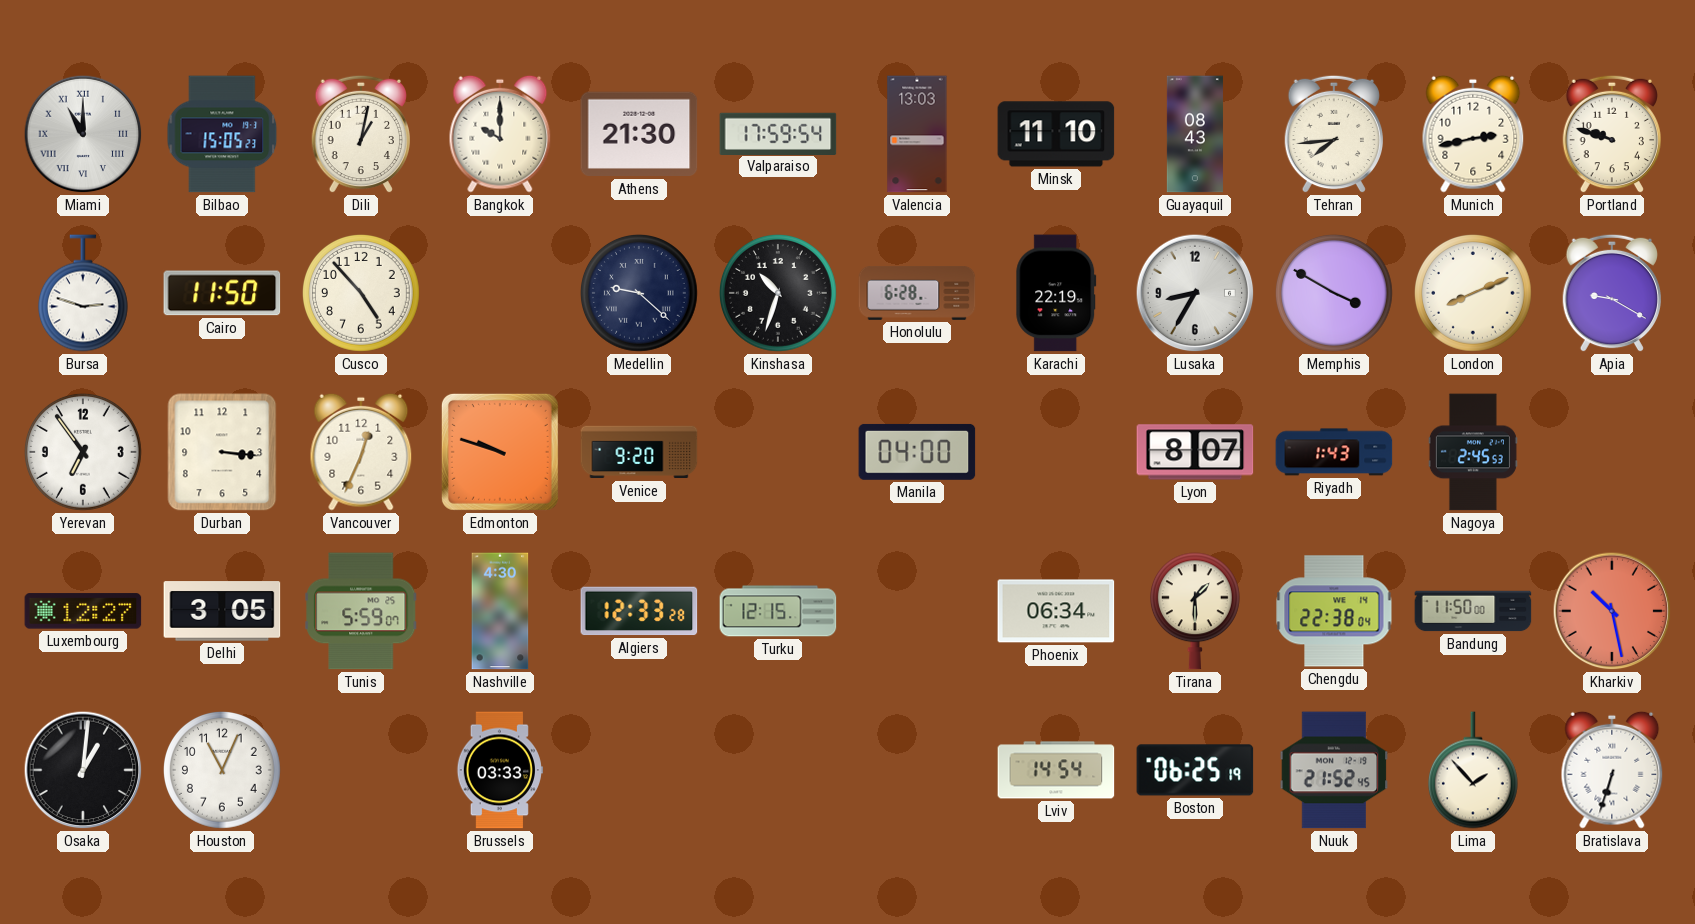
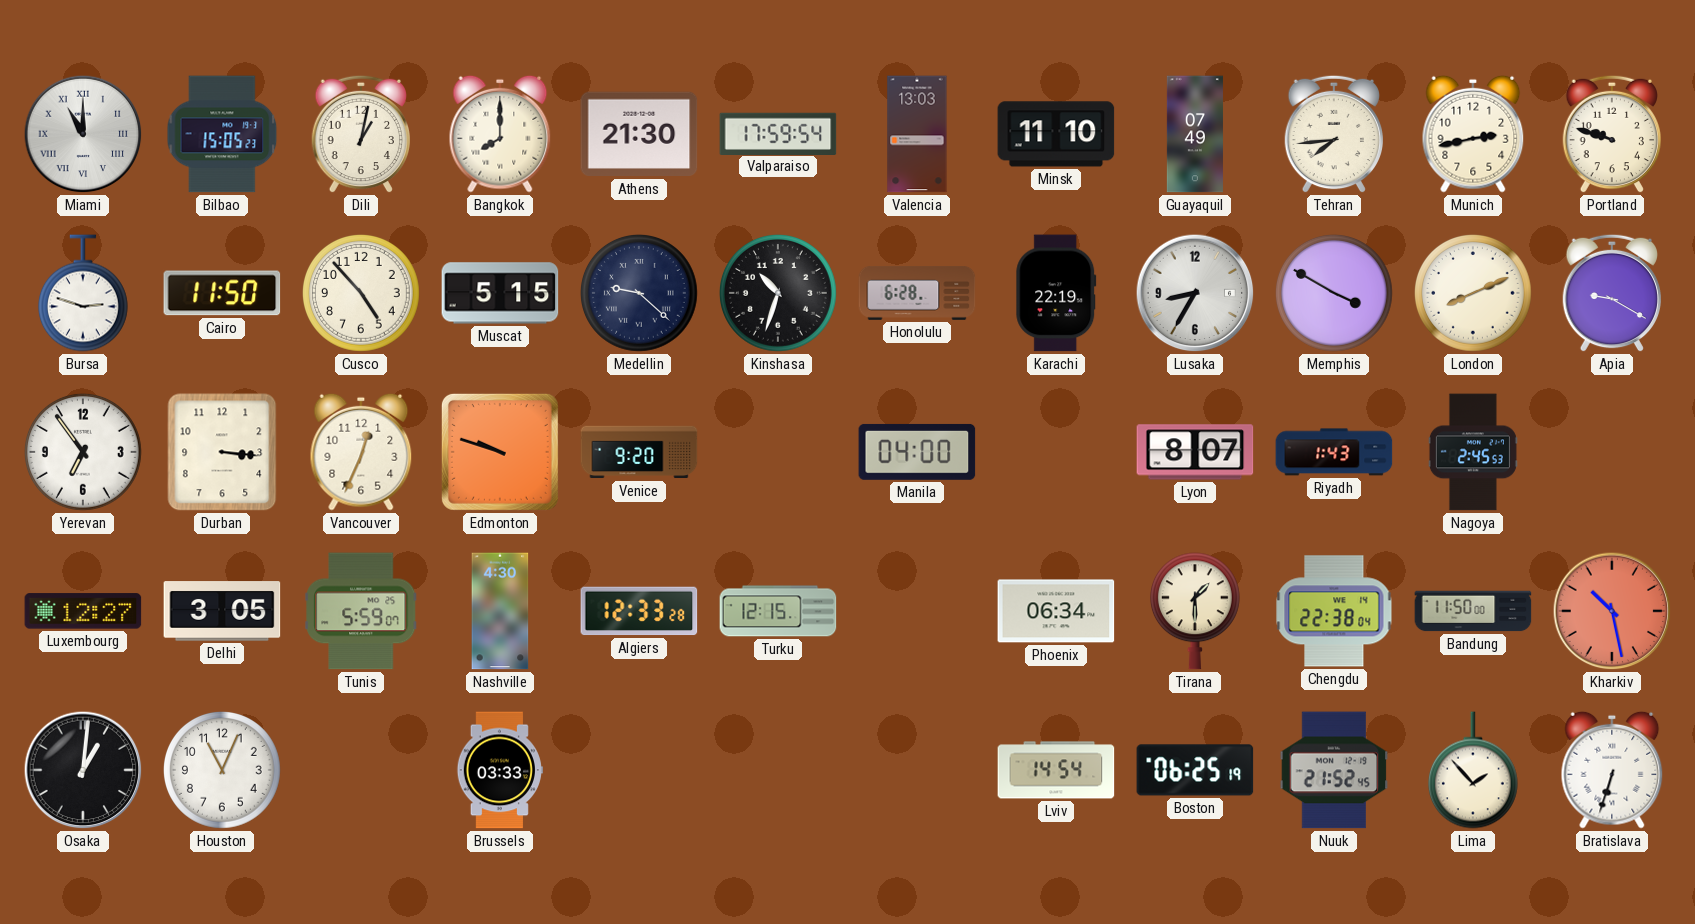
Bangkok: 10:00 -> 8:00
Guayaquil: 08:43 -> 07:49
Muscat: none -> 5:15
